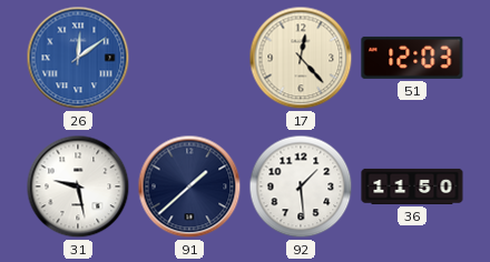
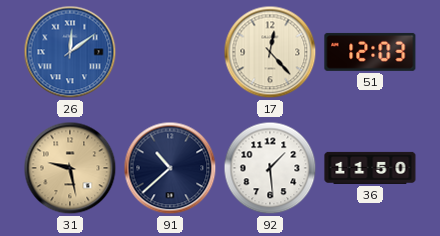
31 dial: white -> champagne
91: 1:38 -> 10:38
